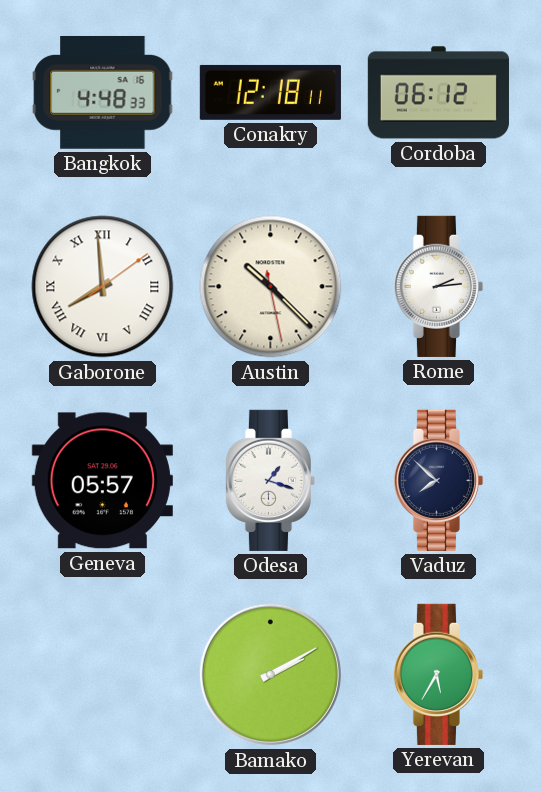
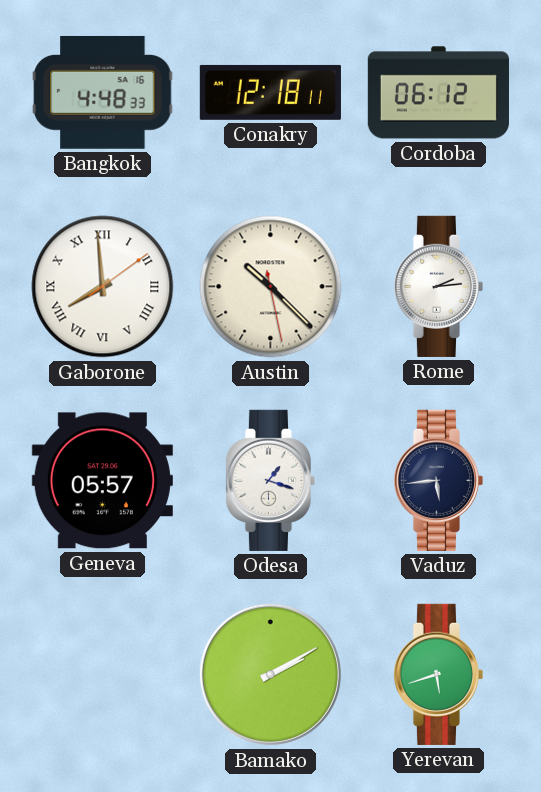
Vaduz: 7:52 -> 5:44
Yerevan: 5:35 -> 5:42
